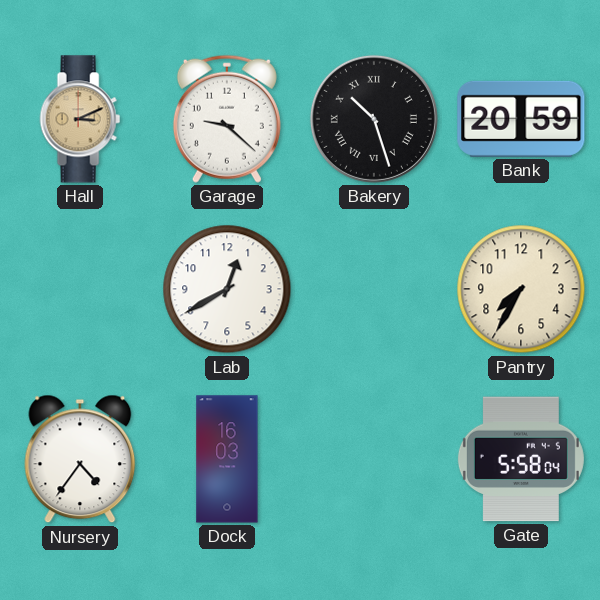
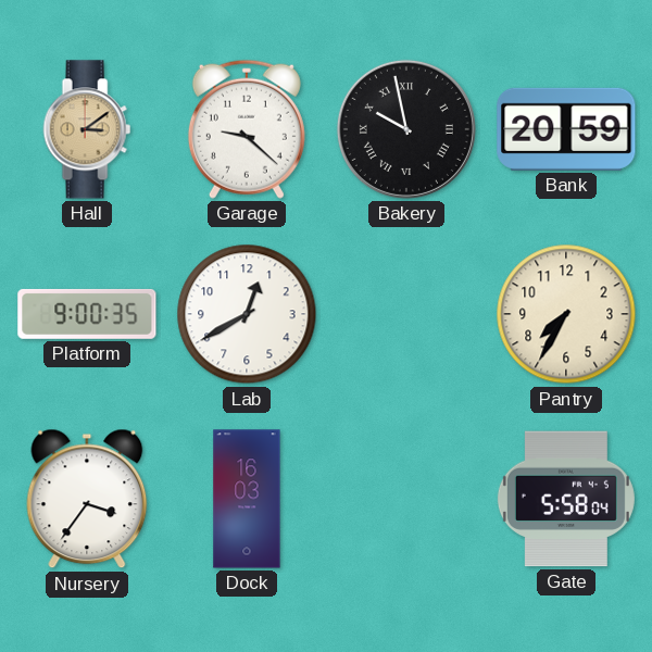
Hall: 3:11 -> 3:09
Bakery: 10:27 -> 9:58
Platform: none -> 9:00
Nursery: 4:36 -> 3:36
